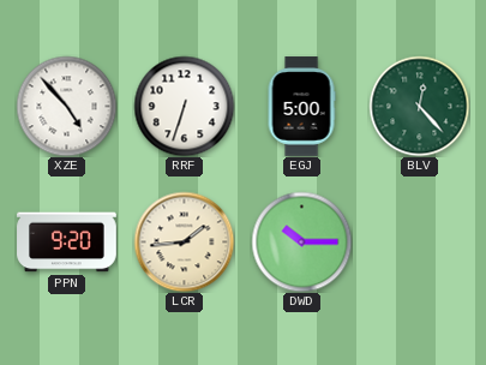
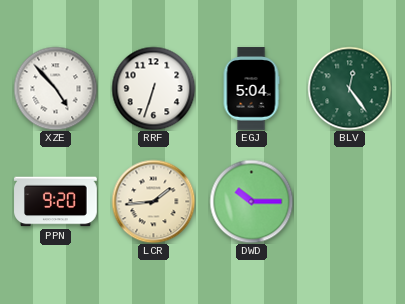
EGJ: 5:00 -> 5:04
BLV: 12:23 -> 12:24
